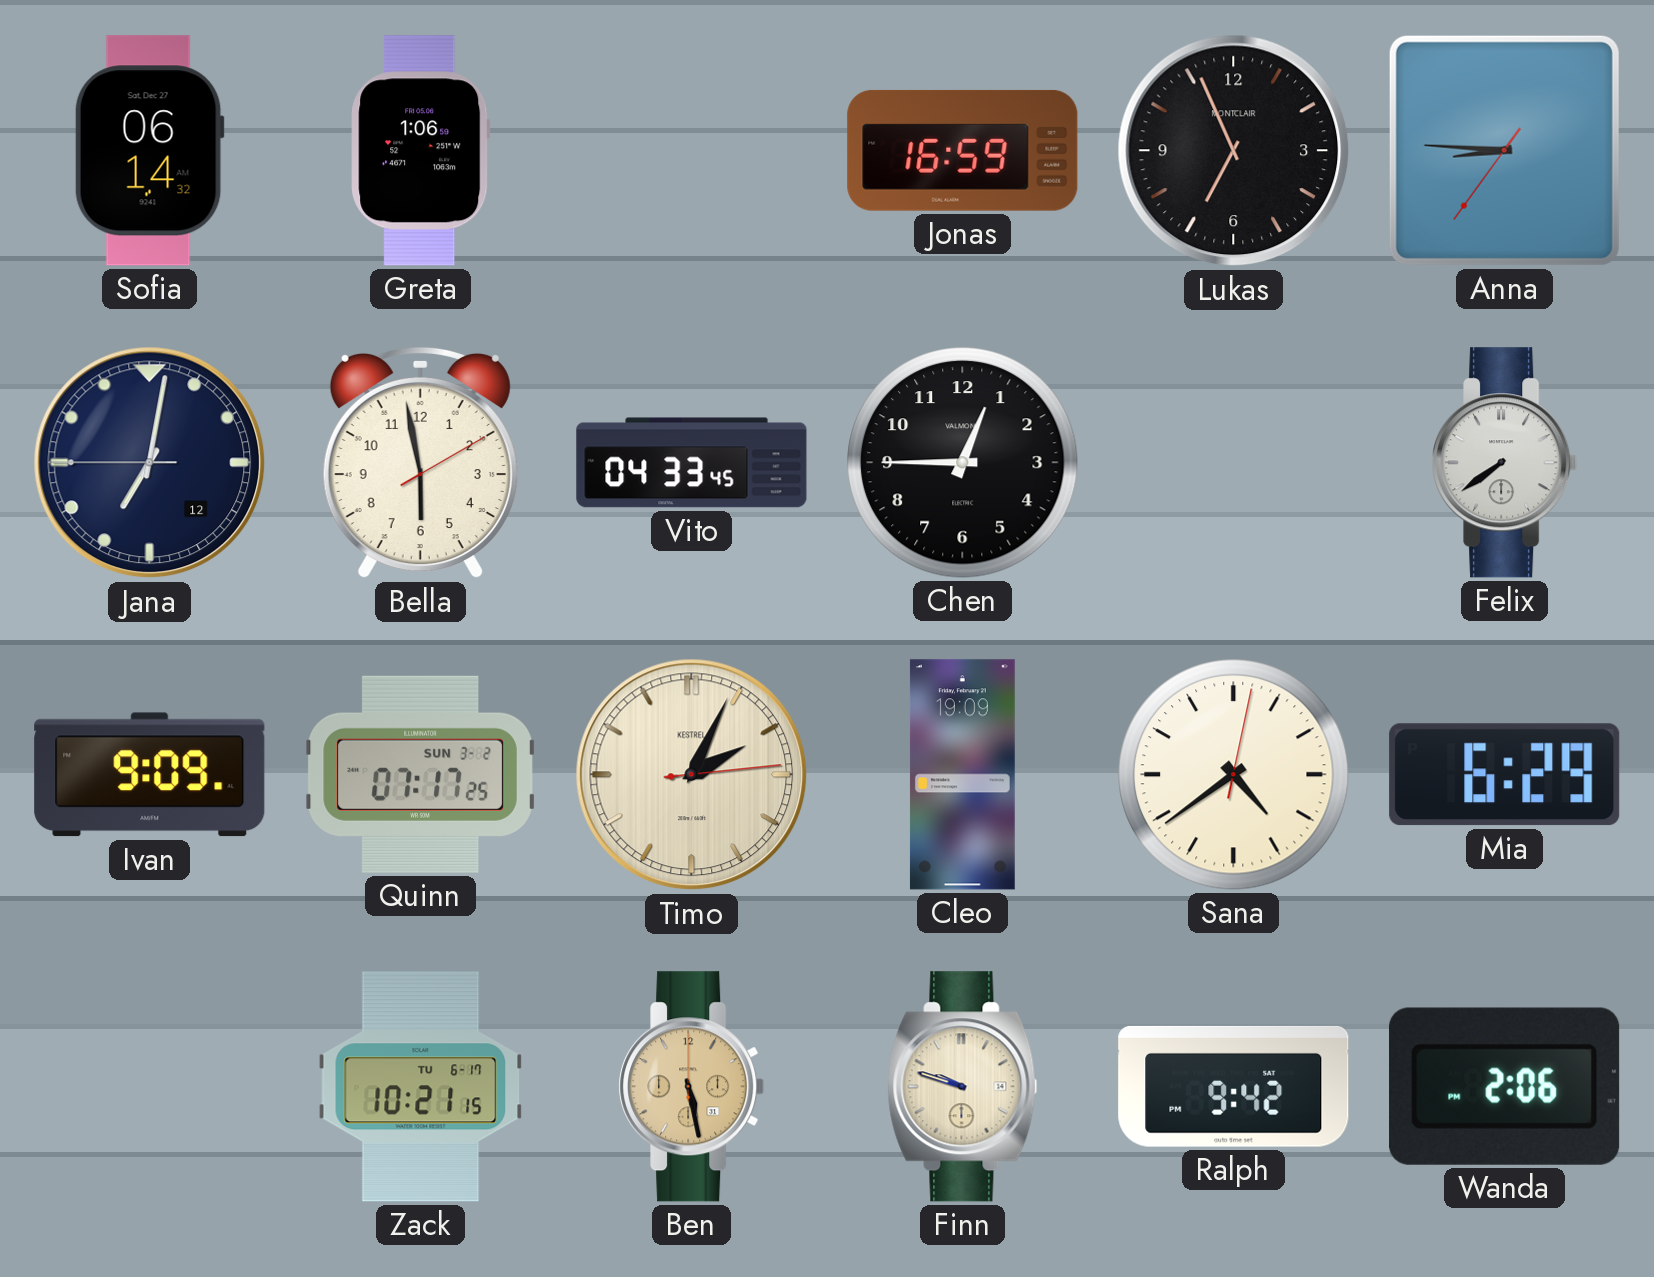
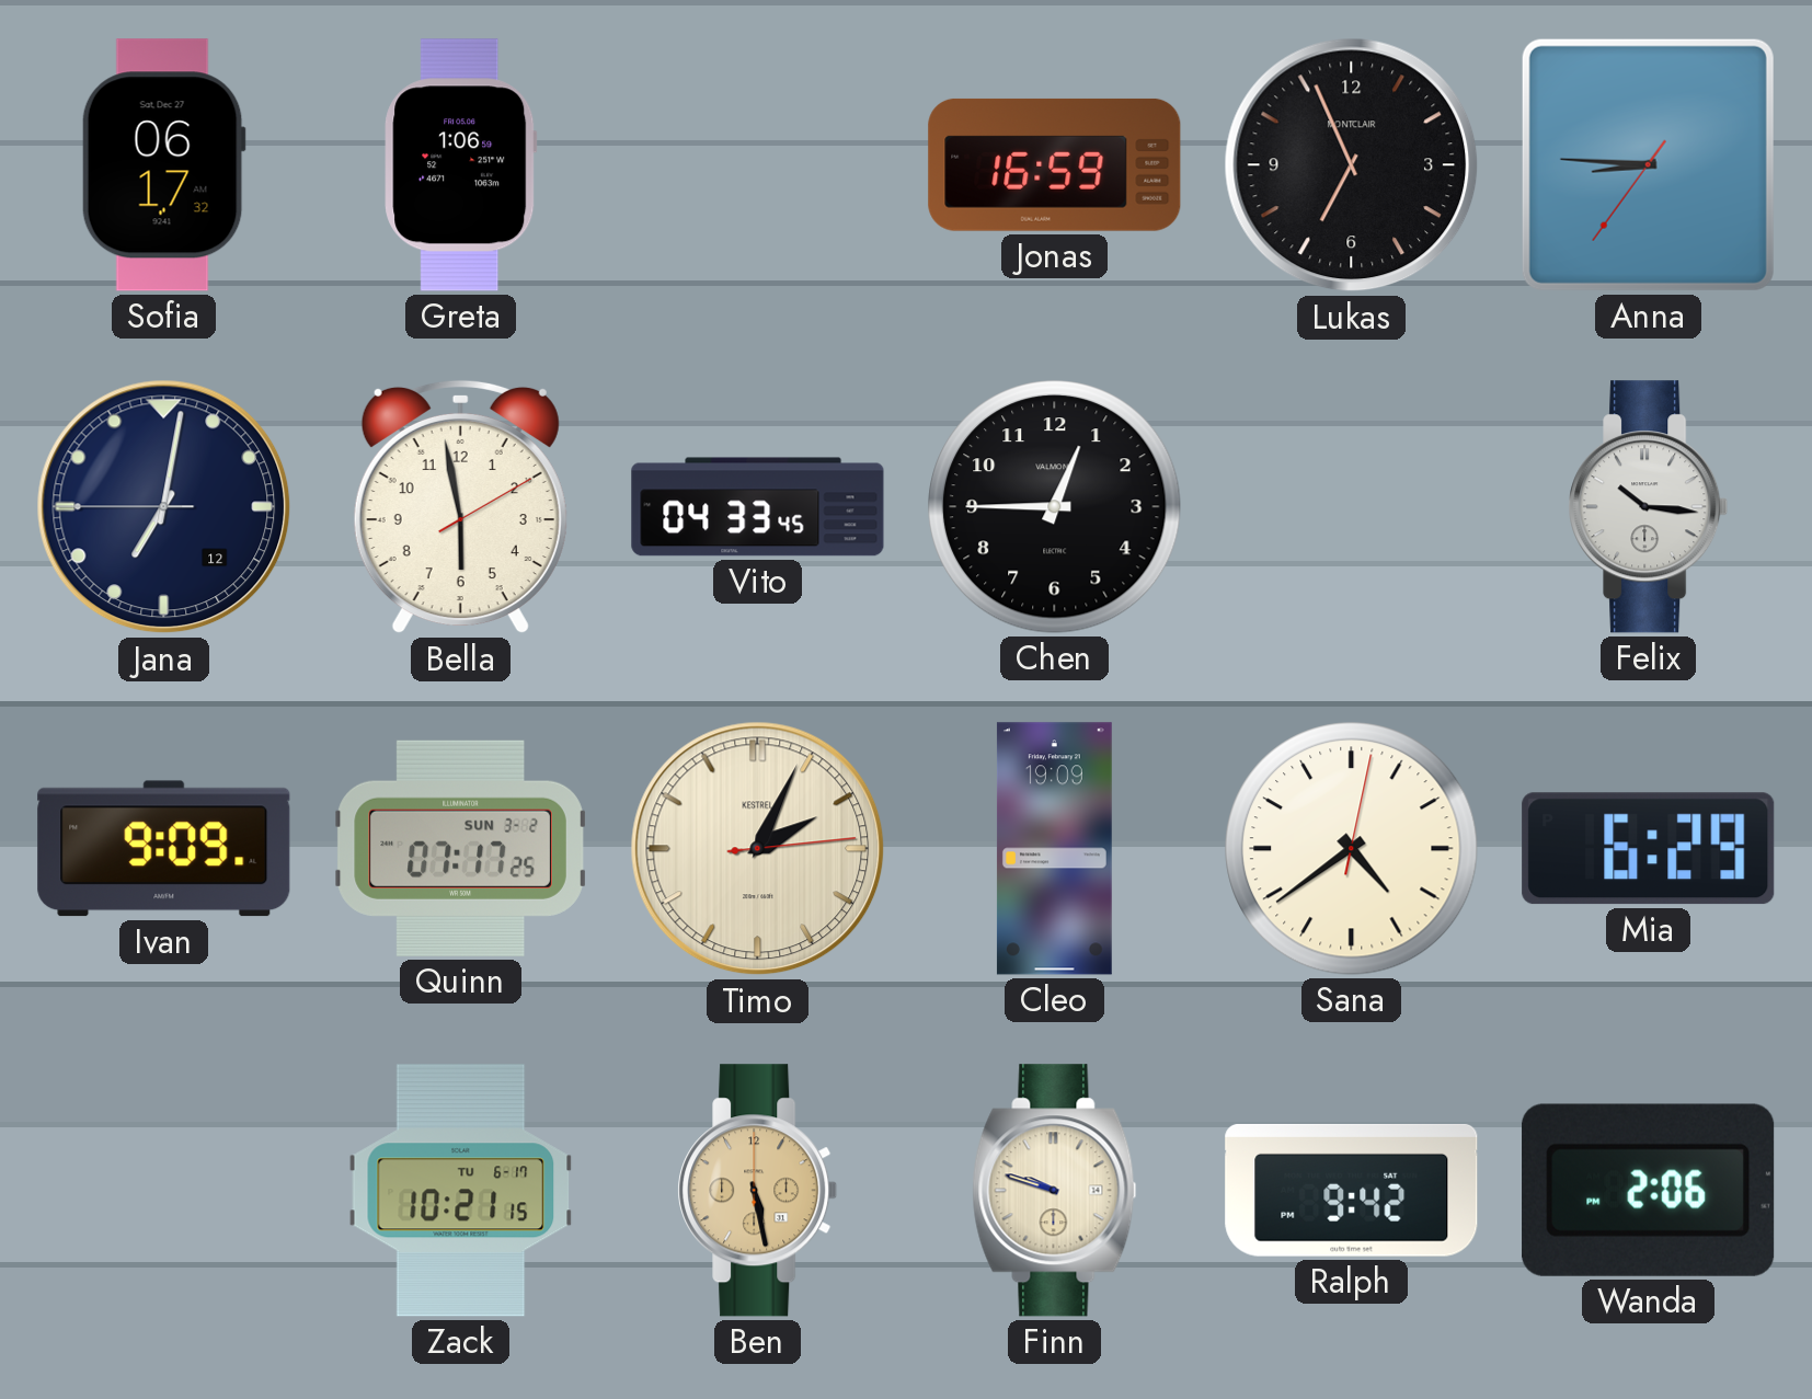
Sofia: 06:14 -> 06:17
Felix: 7:39 -> 10:16
